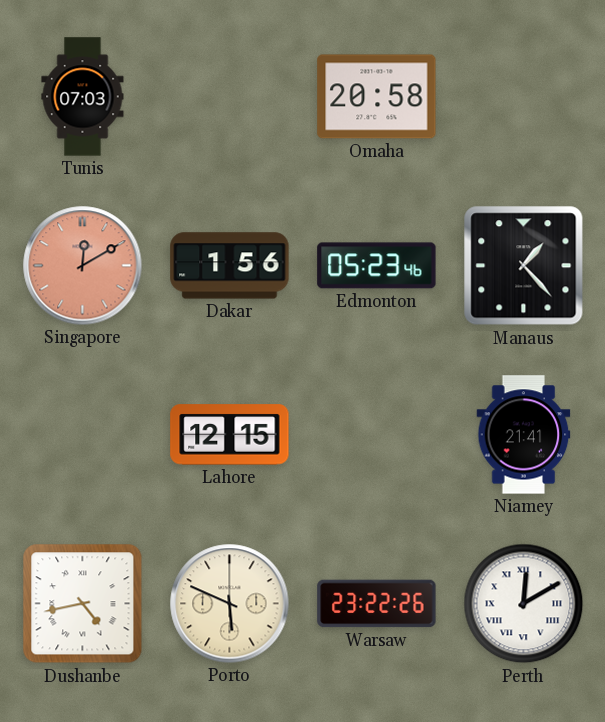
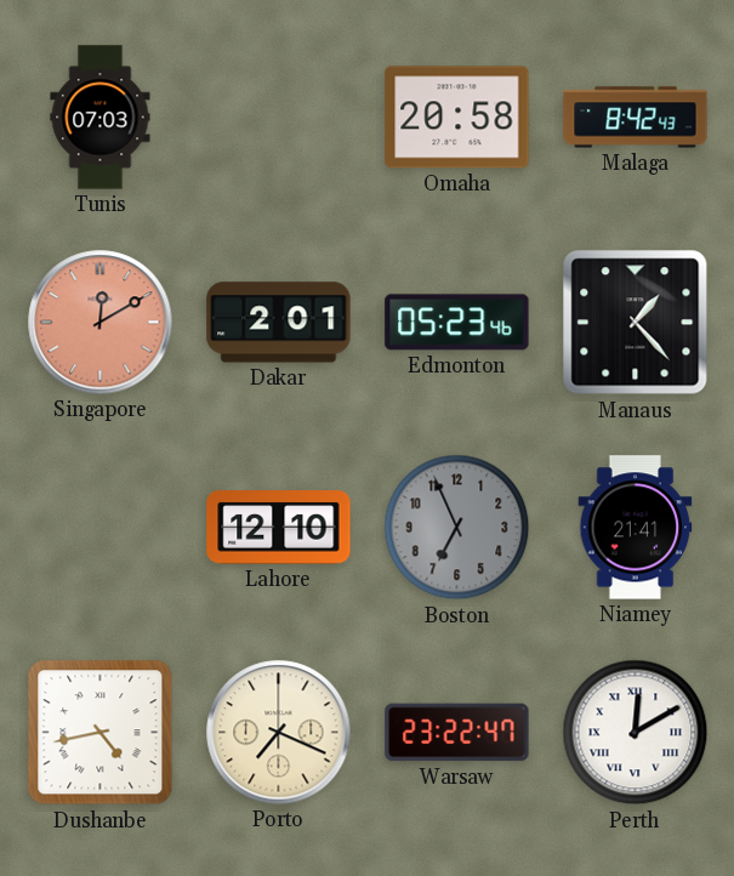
Malaga: none -> 8:42
Dakar: 1:56 -> 2:01
Lahore: 12:15 -> 12:10
Boston: none -> 6:56
Porto: 5:49 -> 7:19
Warsaw: 23:22:26 -> 23:22:47
